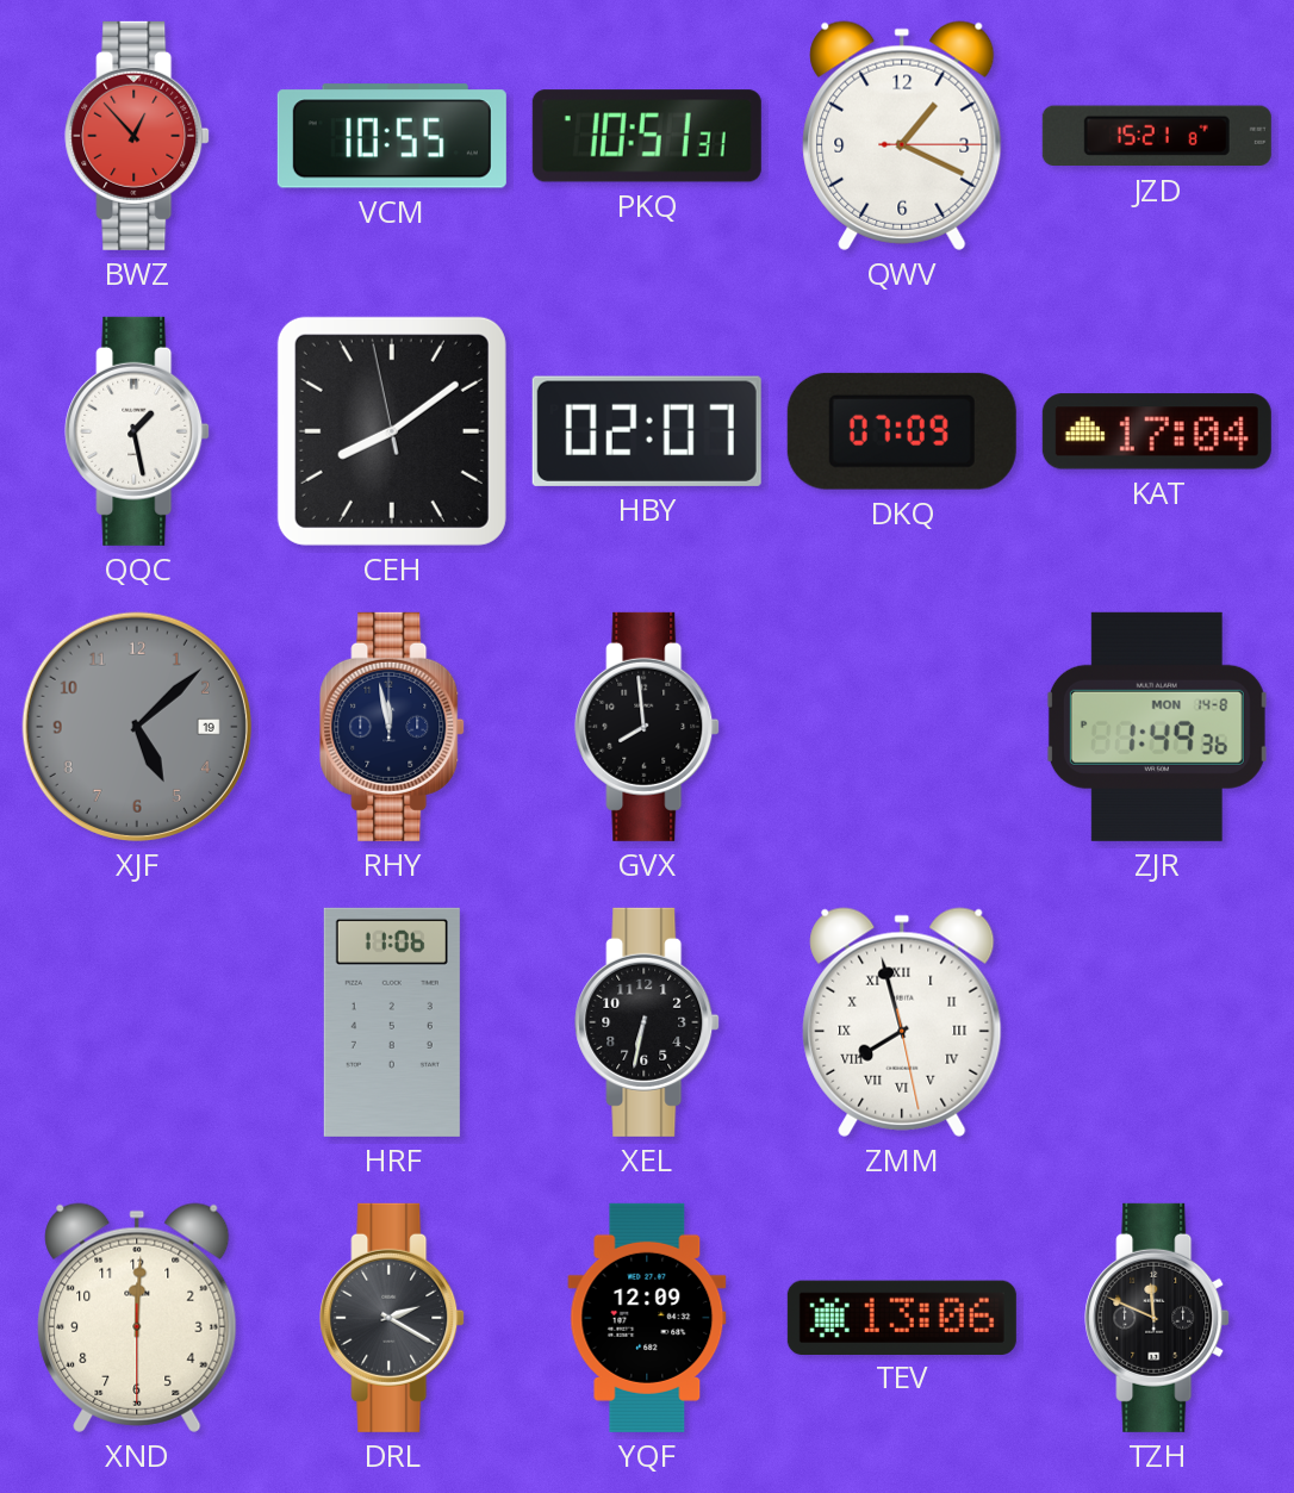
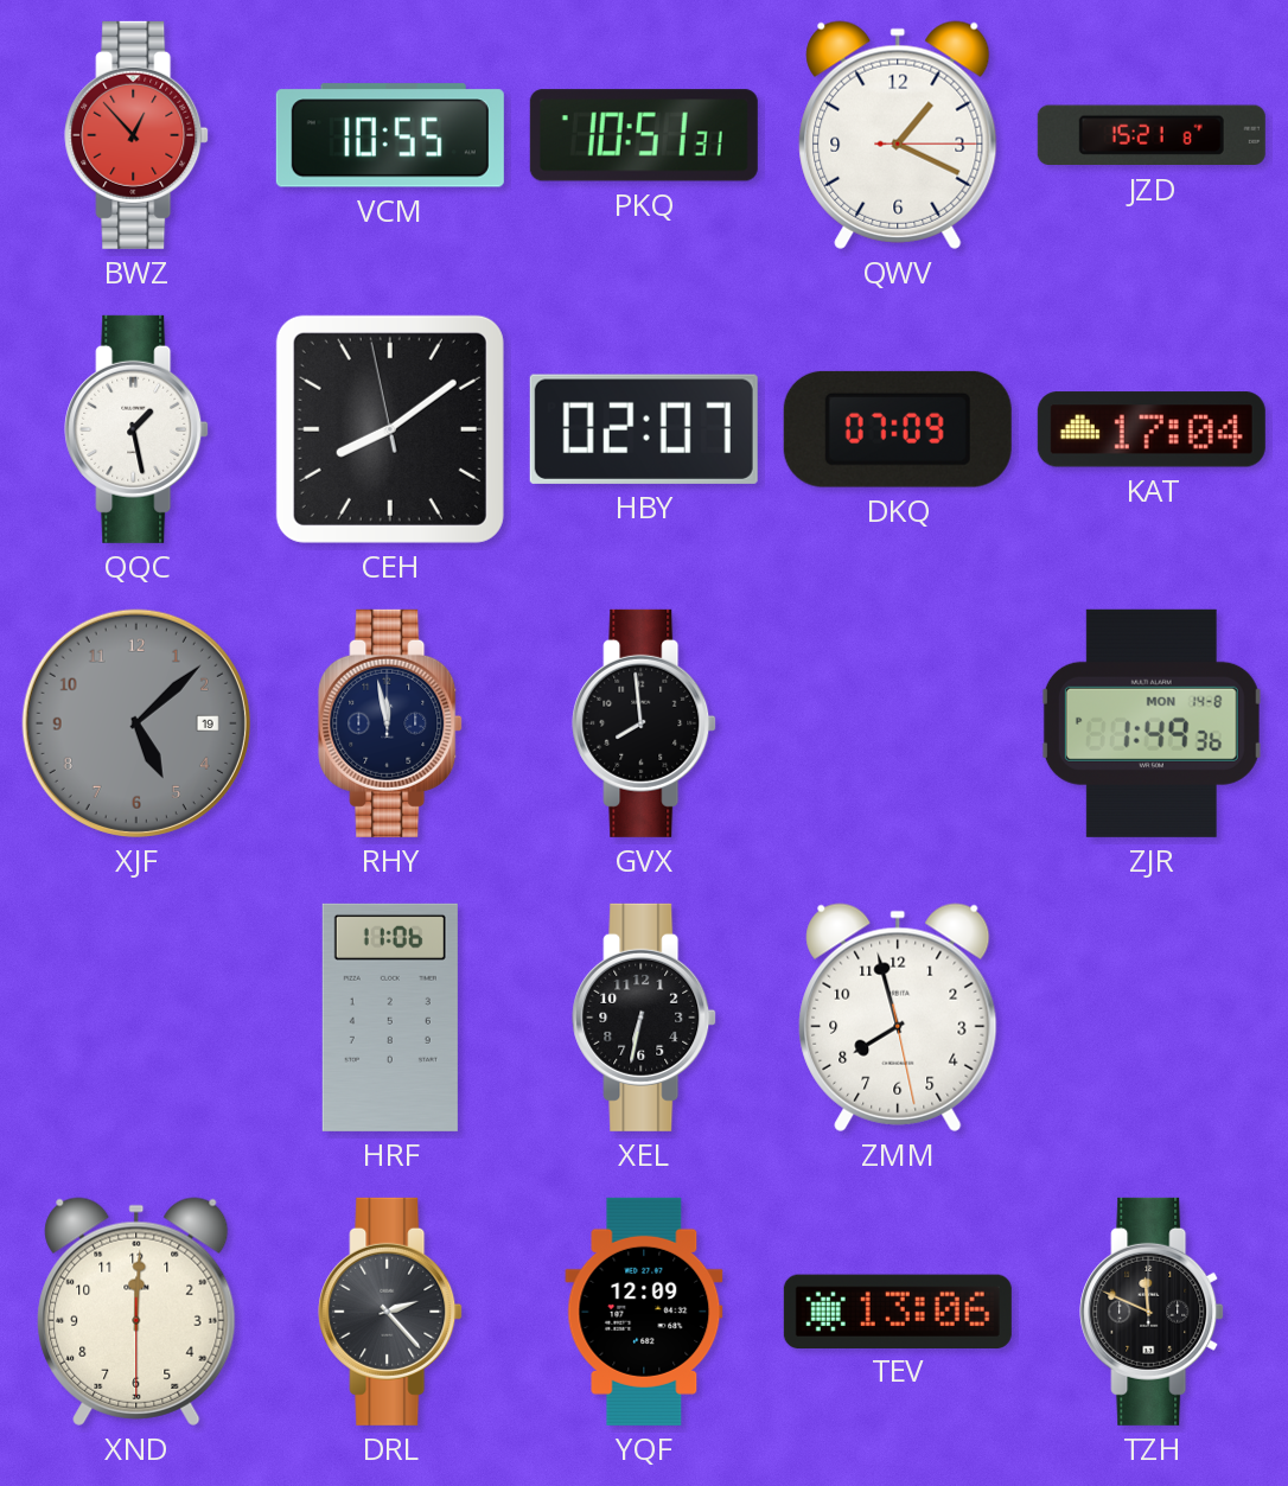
ZMM numerals: Roman -> Arabic
DRL: 2:20 -> 2:23
